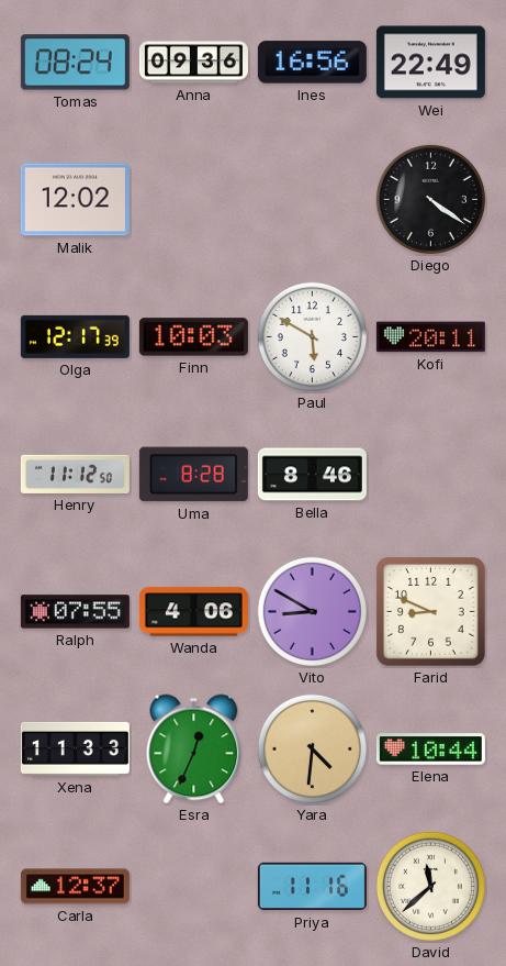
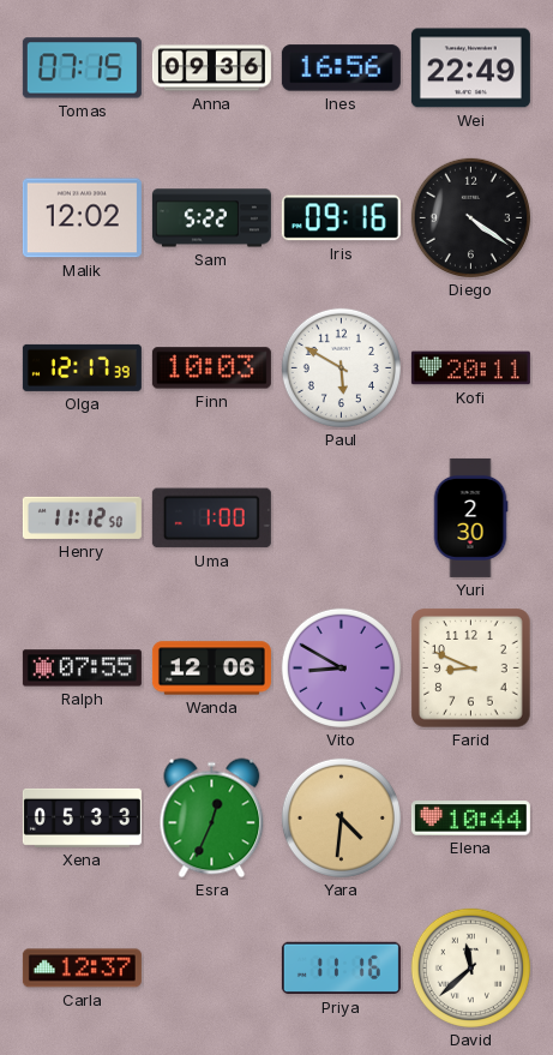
Tomas: 08:24 -> 07:15
Sam: none -> 5:22
Iris: none -> 09:16
Uma: 8:28 -> 1:00
Bella: 8:46 -> none
Yuri: none -> 2:30
Wanda: 4:06 -> 12:06
Xena: 11:33 -> 05:33
